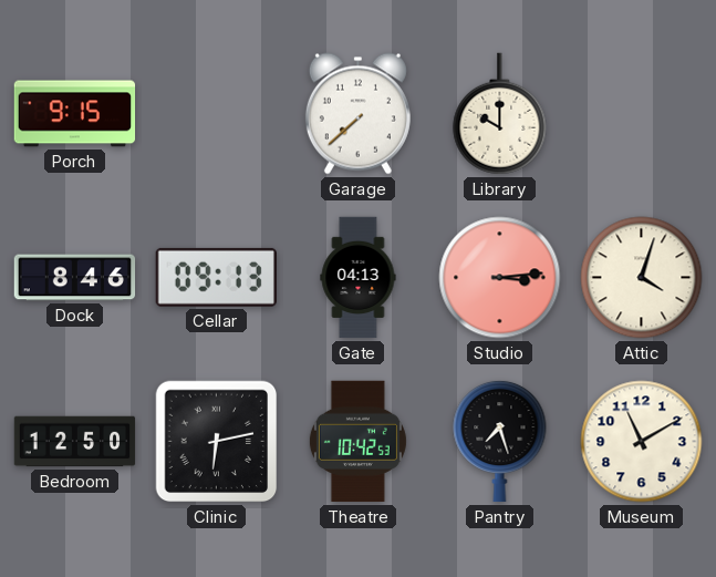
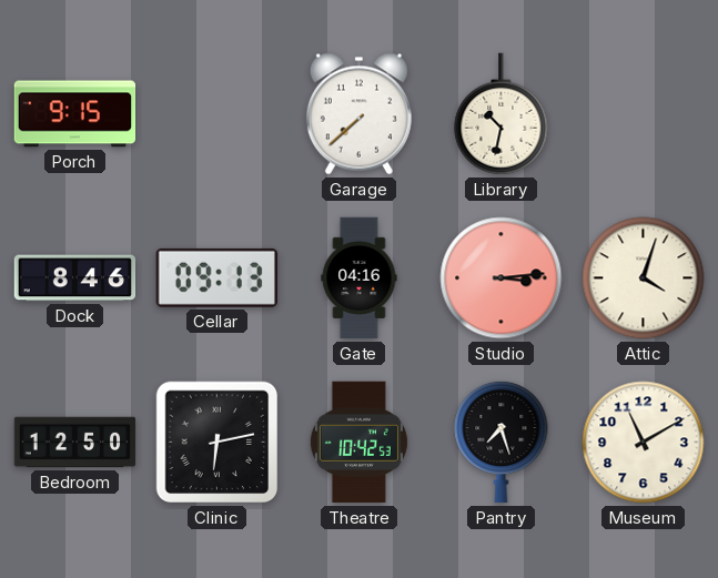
Library: 10:00 -> 10:32
Gate: 04:13 -> 04:16
